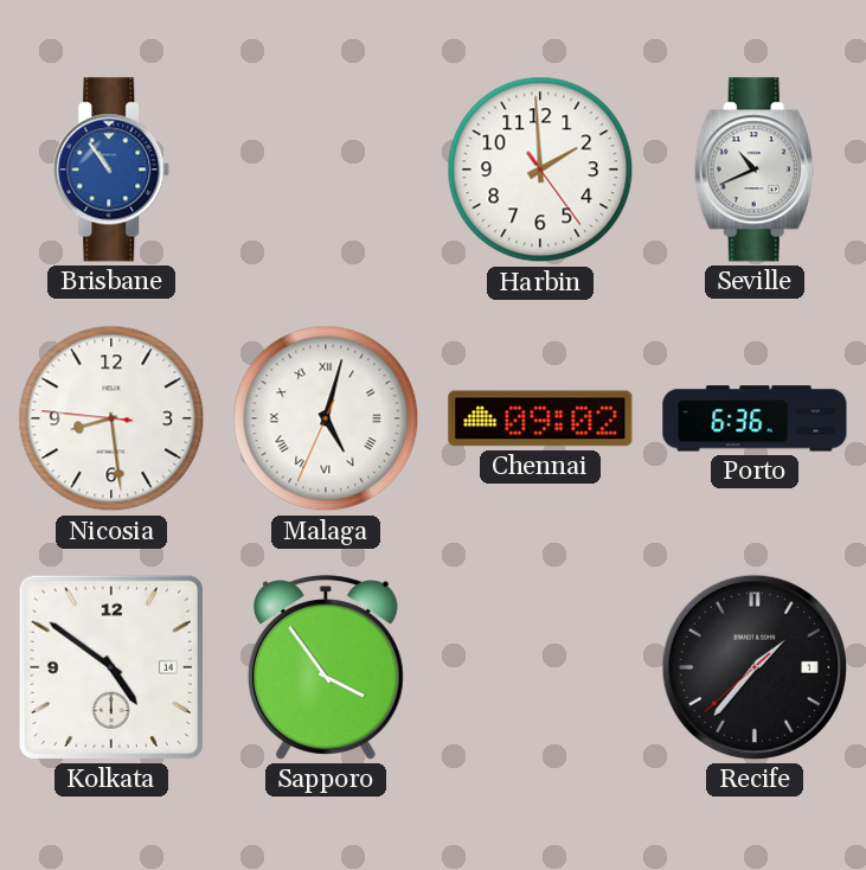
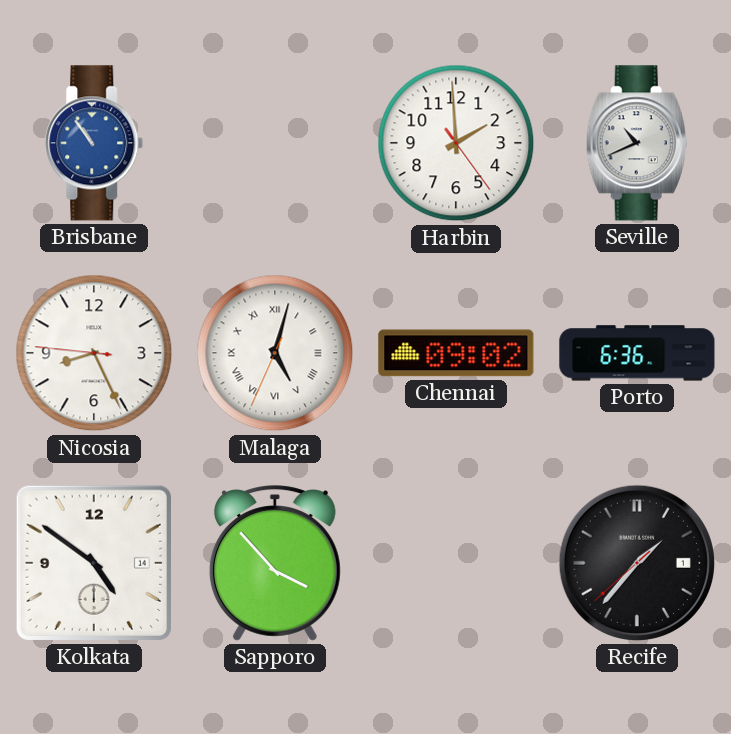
Nicosia: 8:28 -> 8:25
Sapporo: 3:54 -> 3:53
